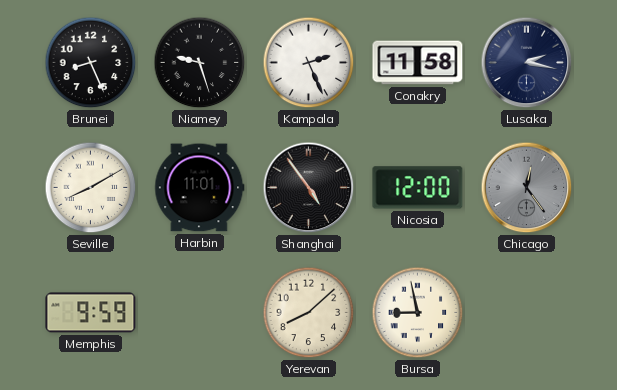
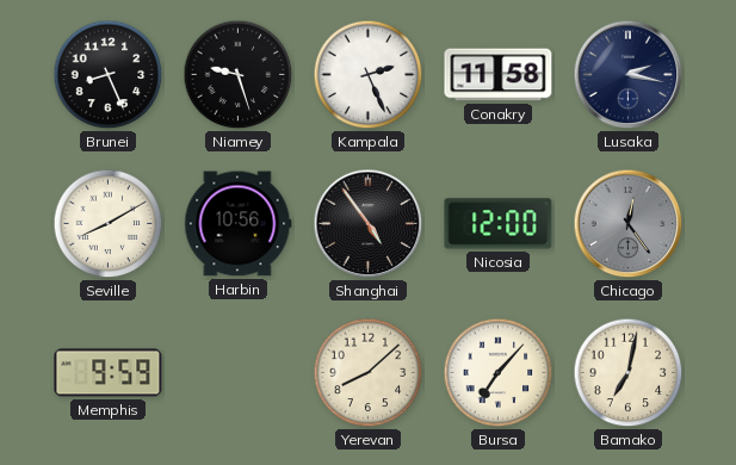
Harbin: 11:01 -> 10:56
Bursa: 8:58 -> 7:07
Bamako: none -> 7:02
